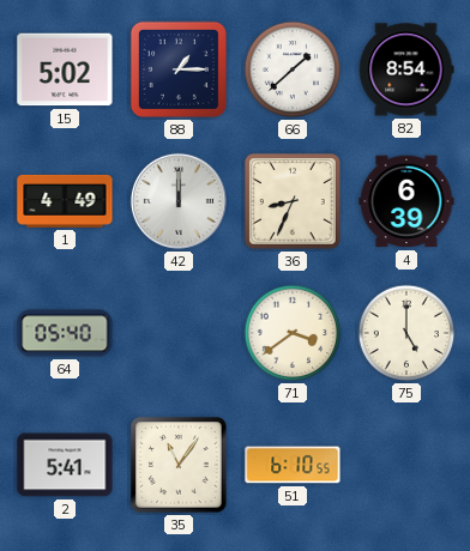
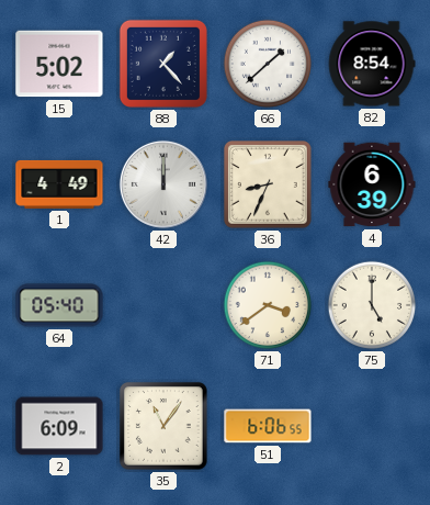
88: 1:15 -> 1:23
2: 5:41 -> 6:09
51: 6:10 -> 6:06
